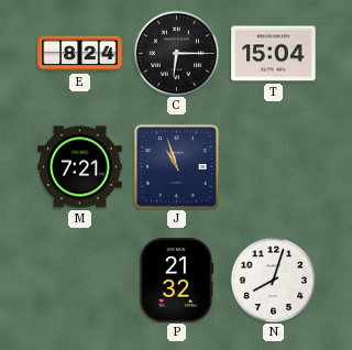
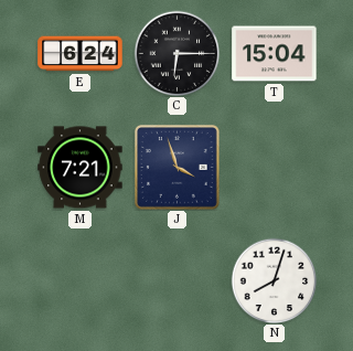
E: 8:24 -> 6:24
J: 10:57 -> 3:57
P: 21:32 -> none
